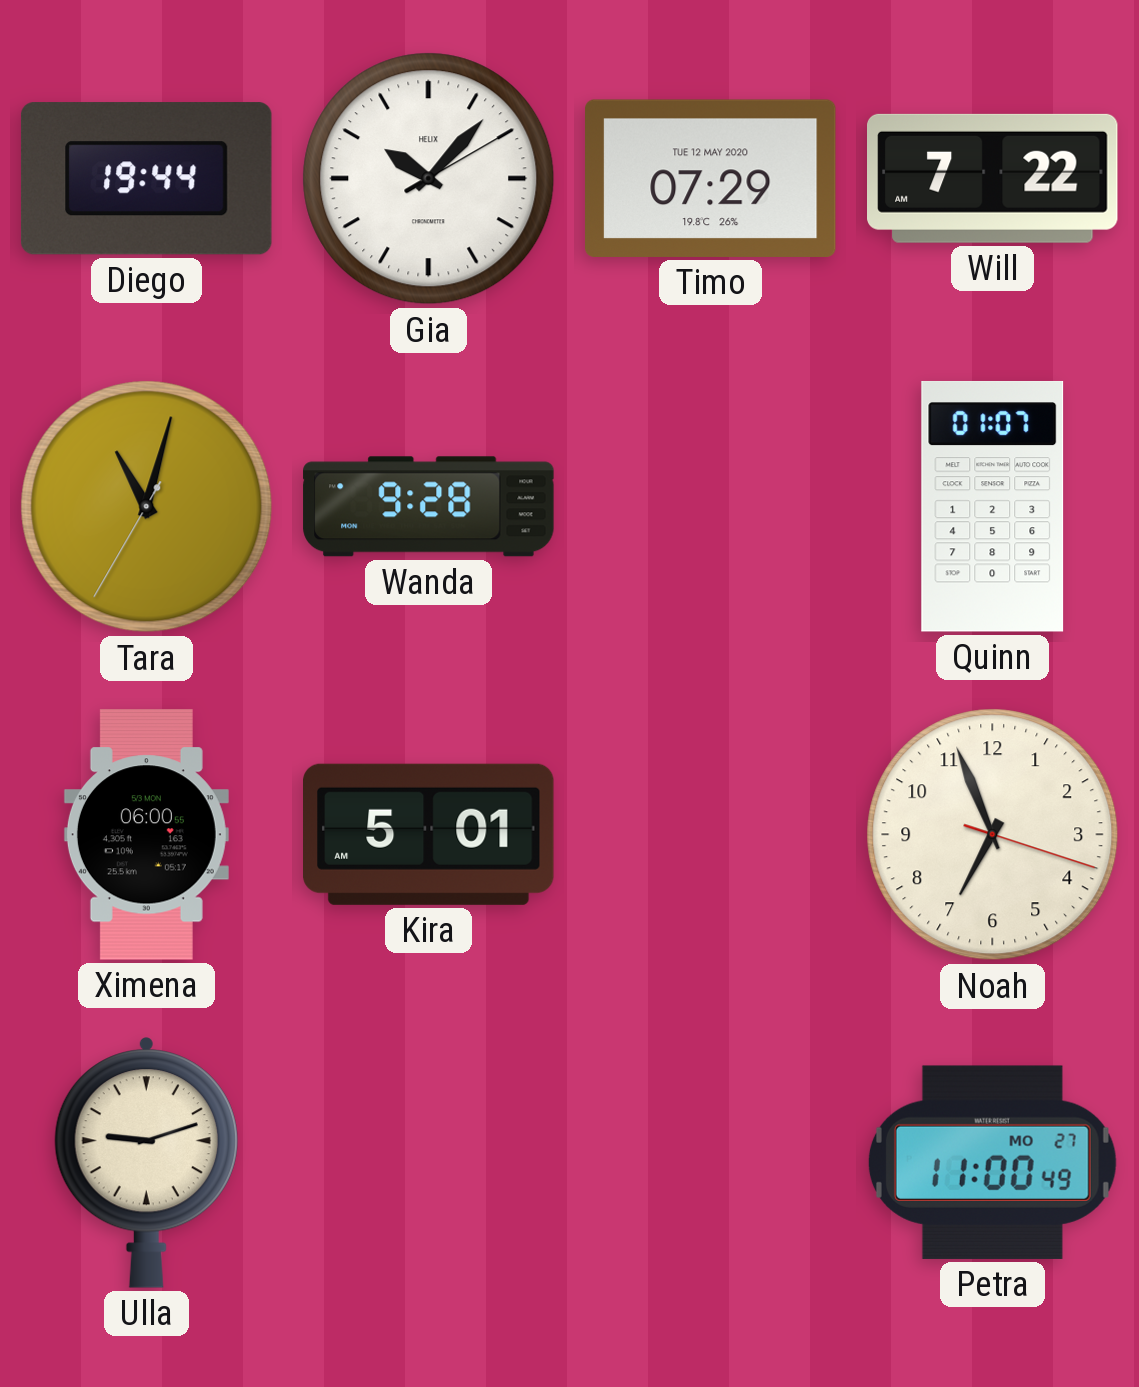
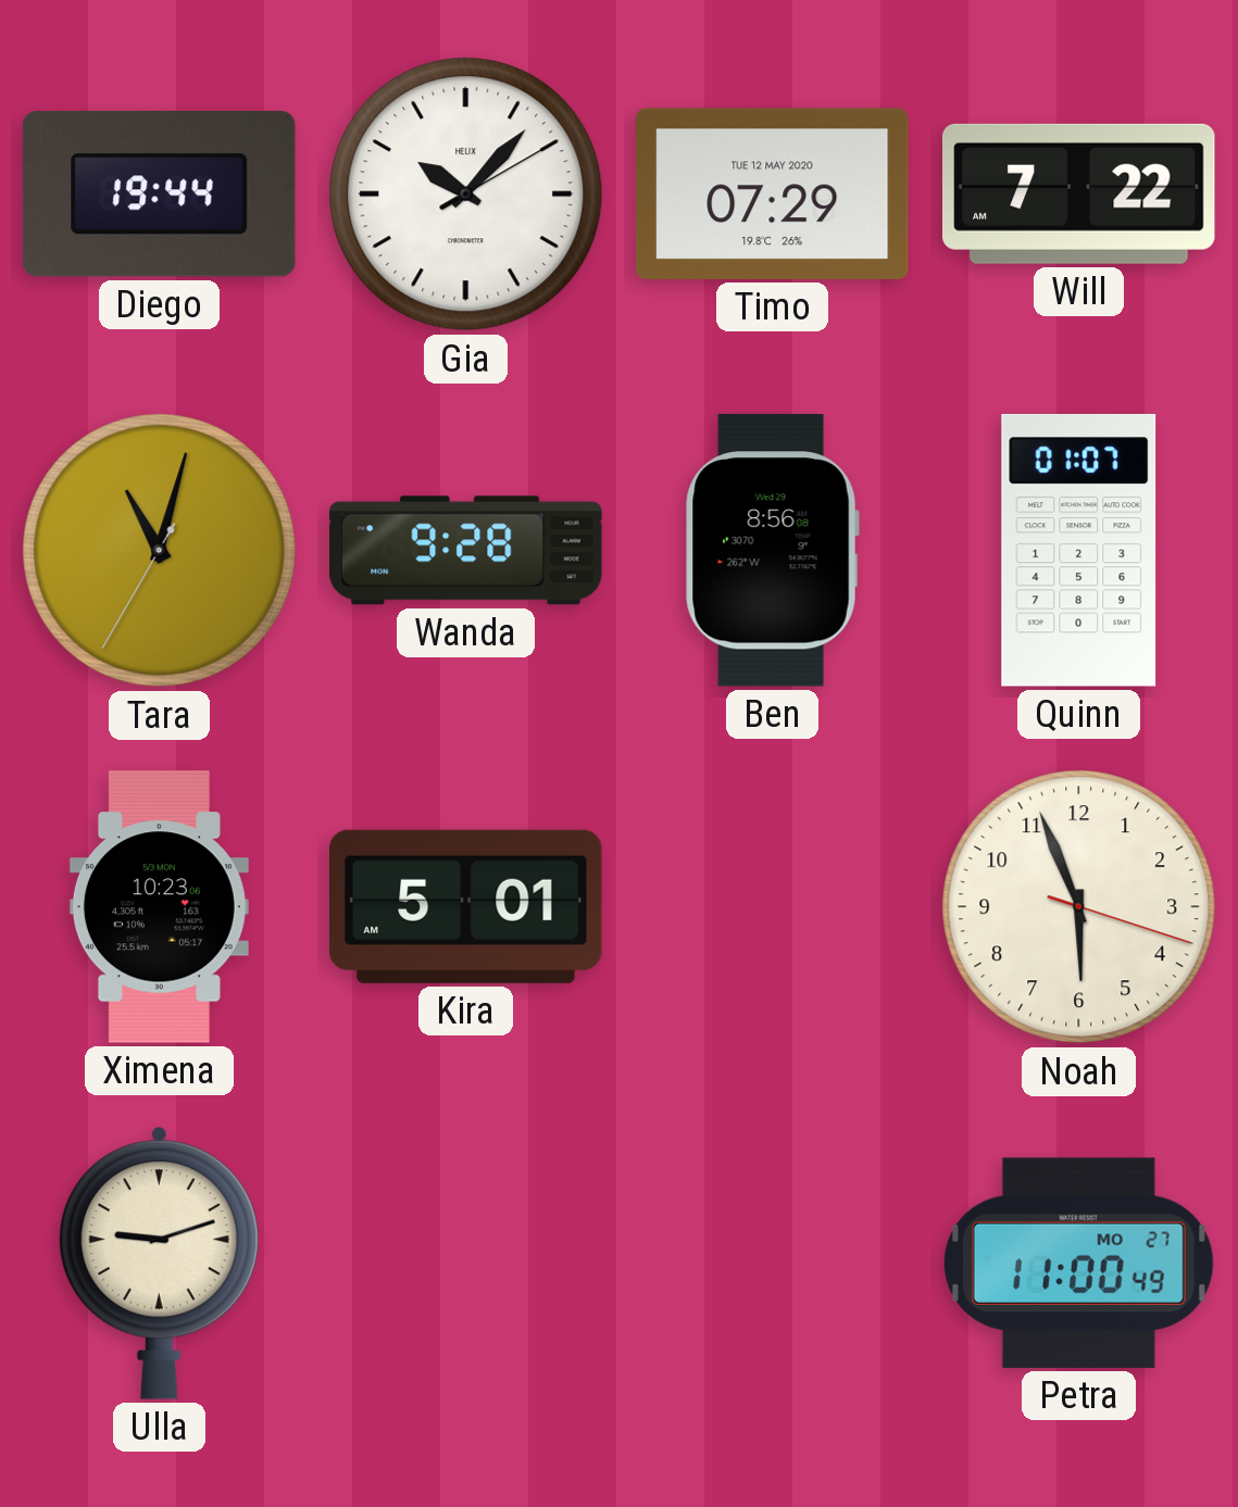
Ben: none -> 8:56
Ximena: 06:00 -> 10:23
Noah: 6:56 -> 5:56
